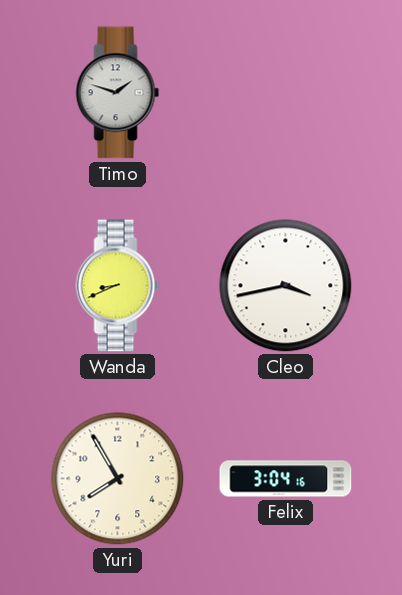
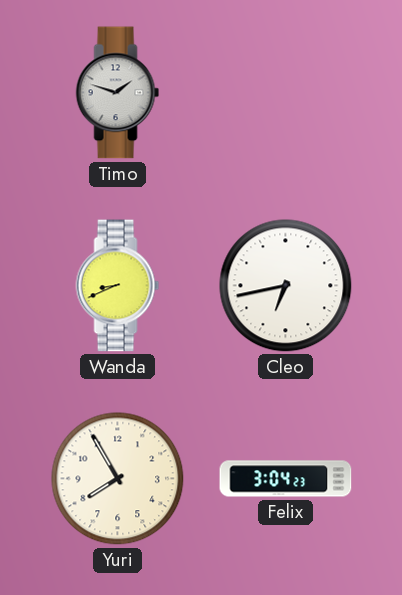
Cleo: 3:43 -> 6:43
Felix: 3:04:16 -> 3:04:23
